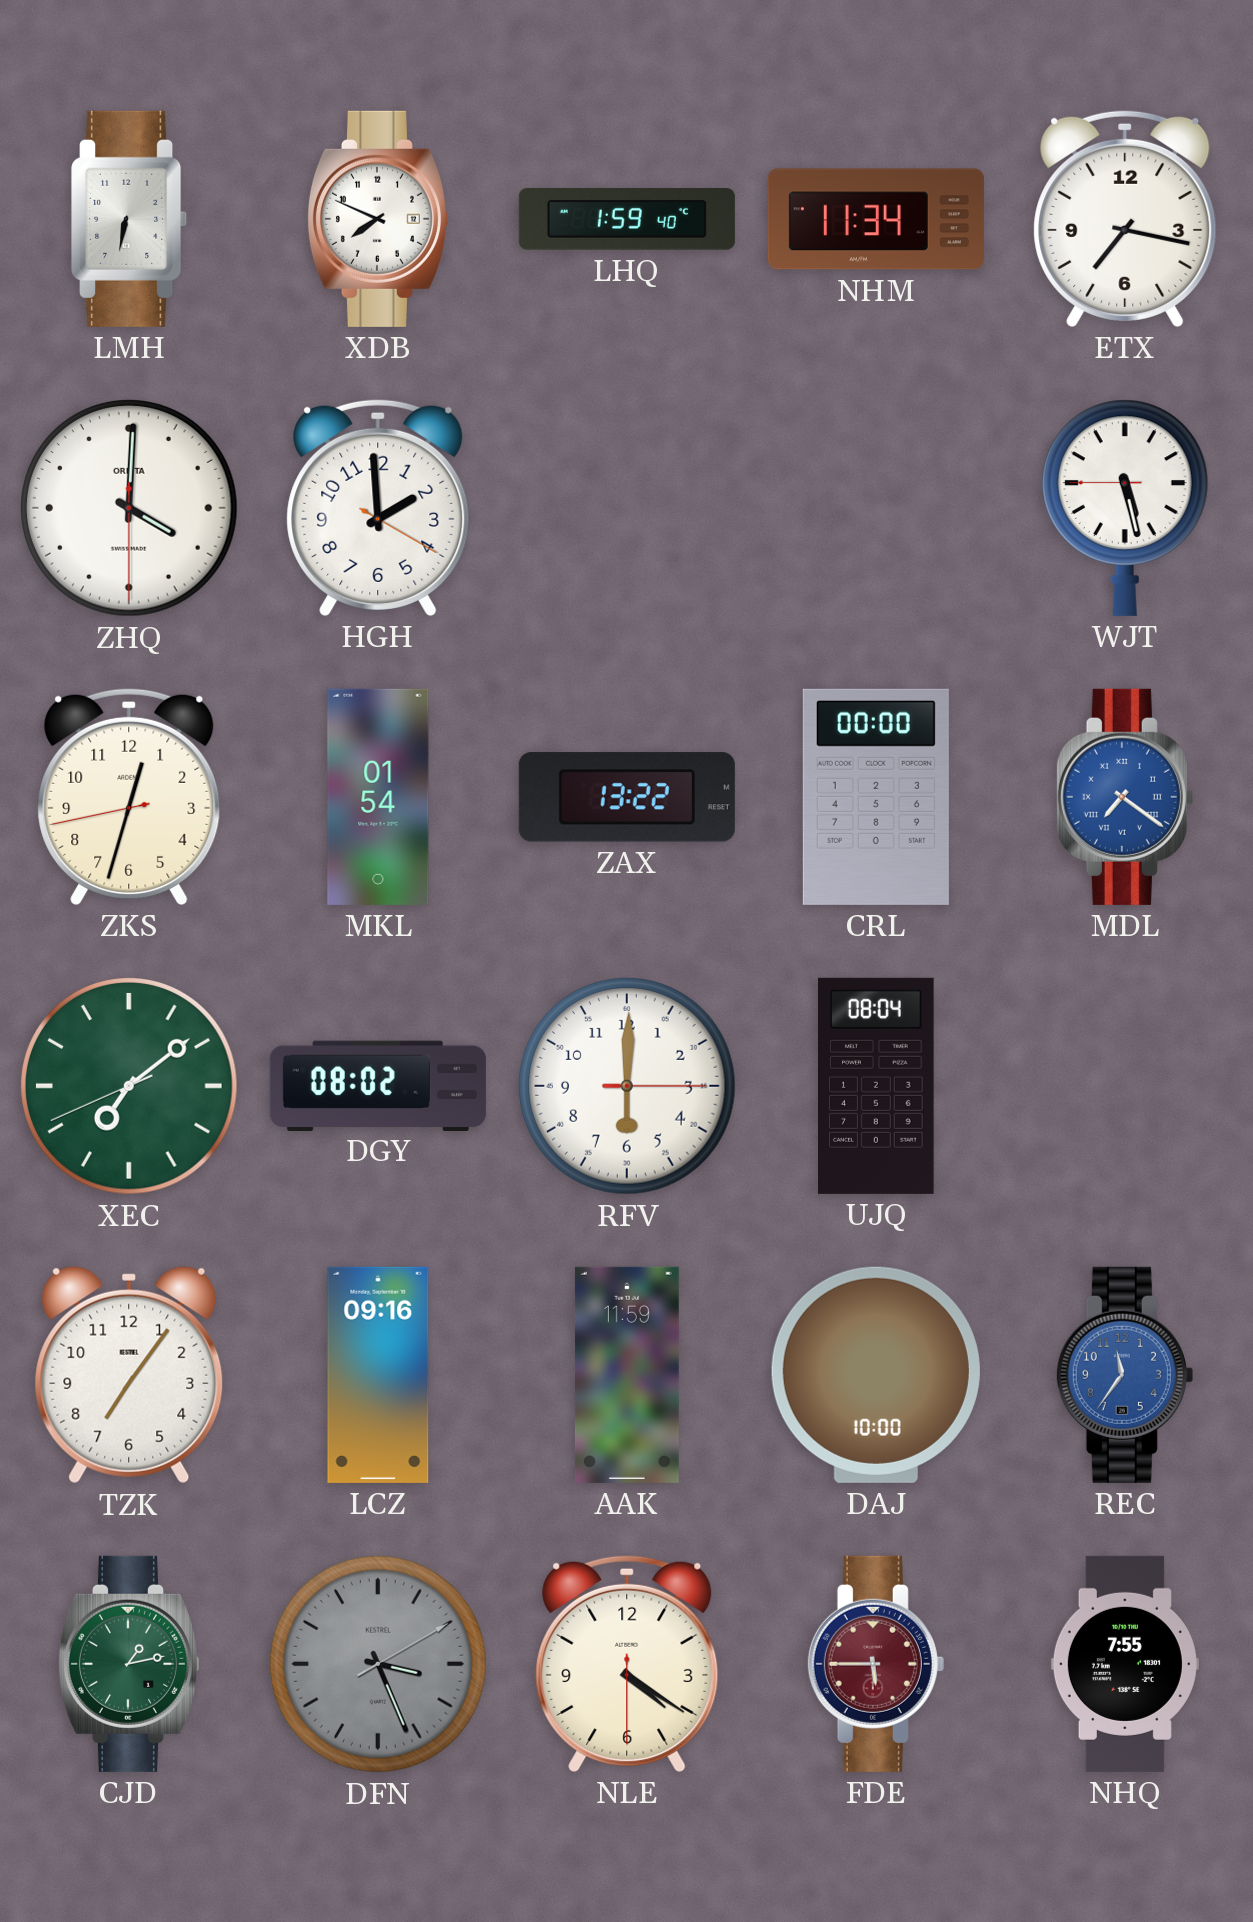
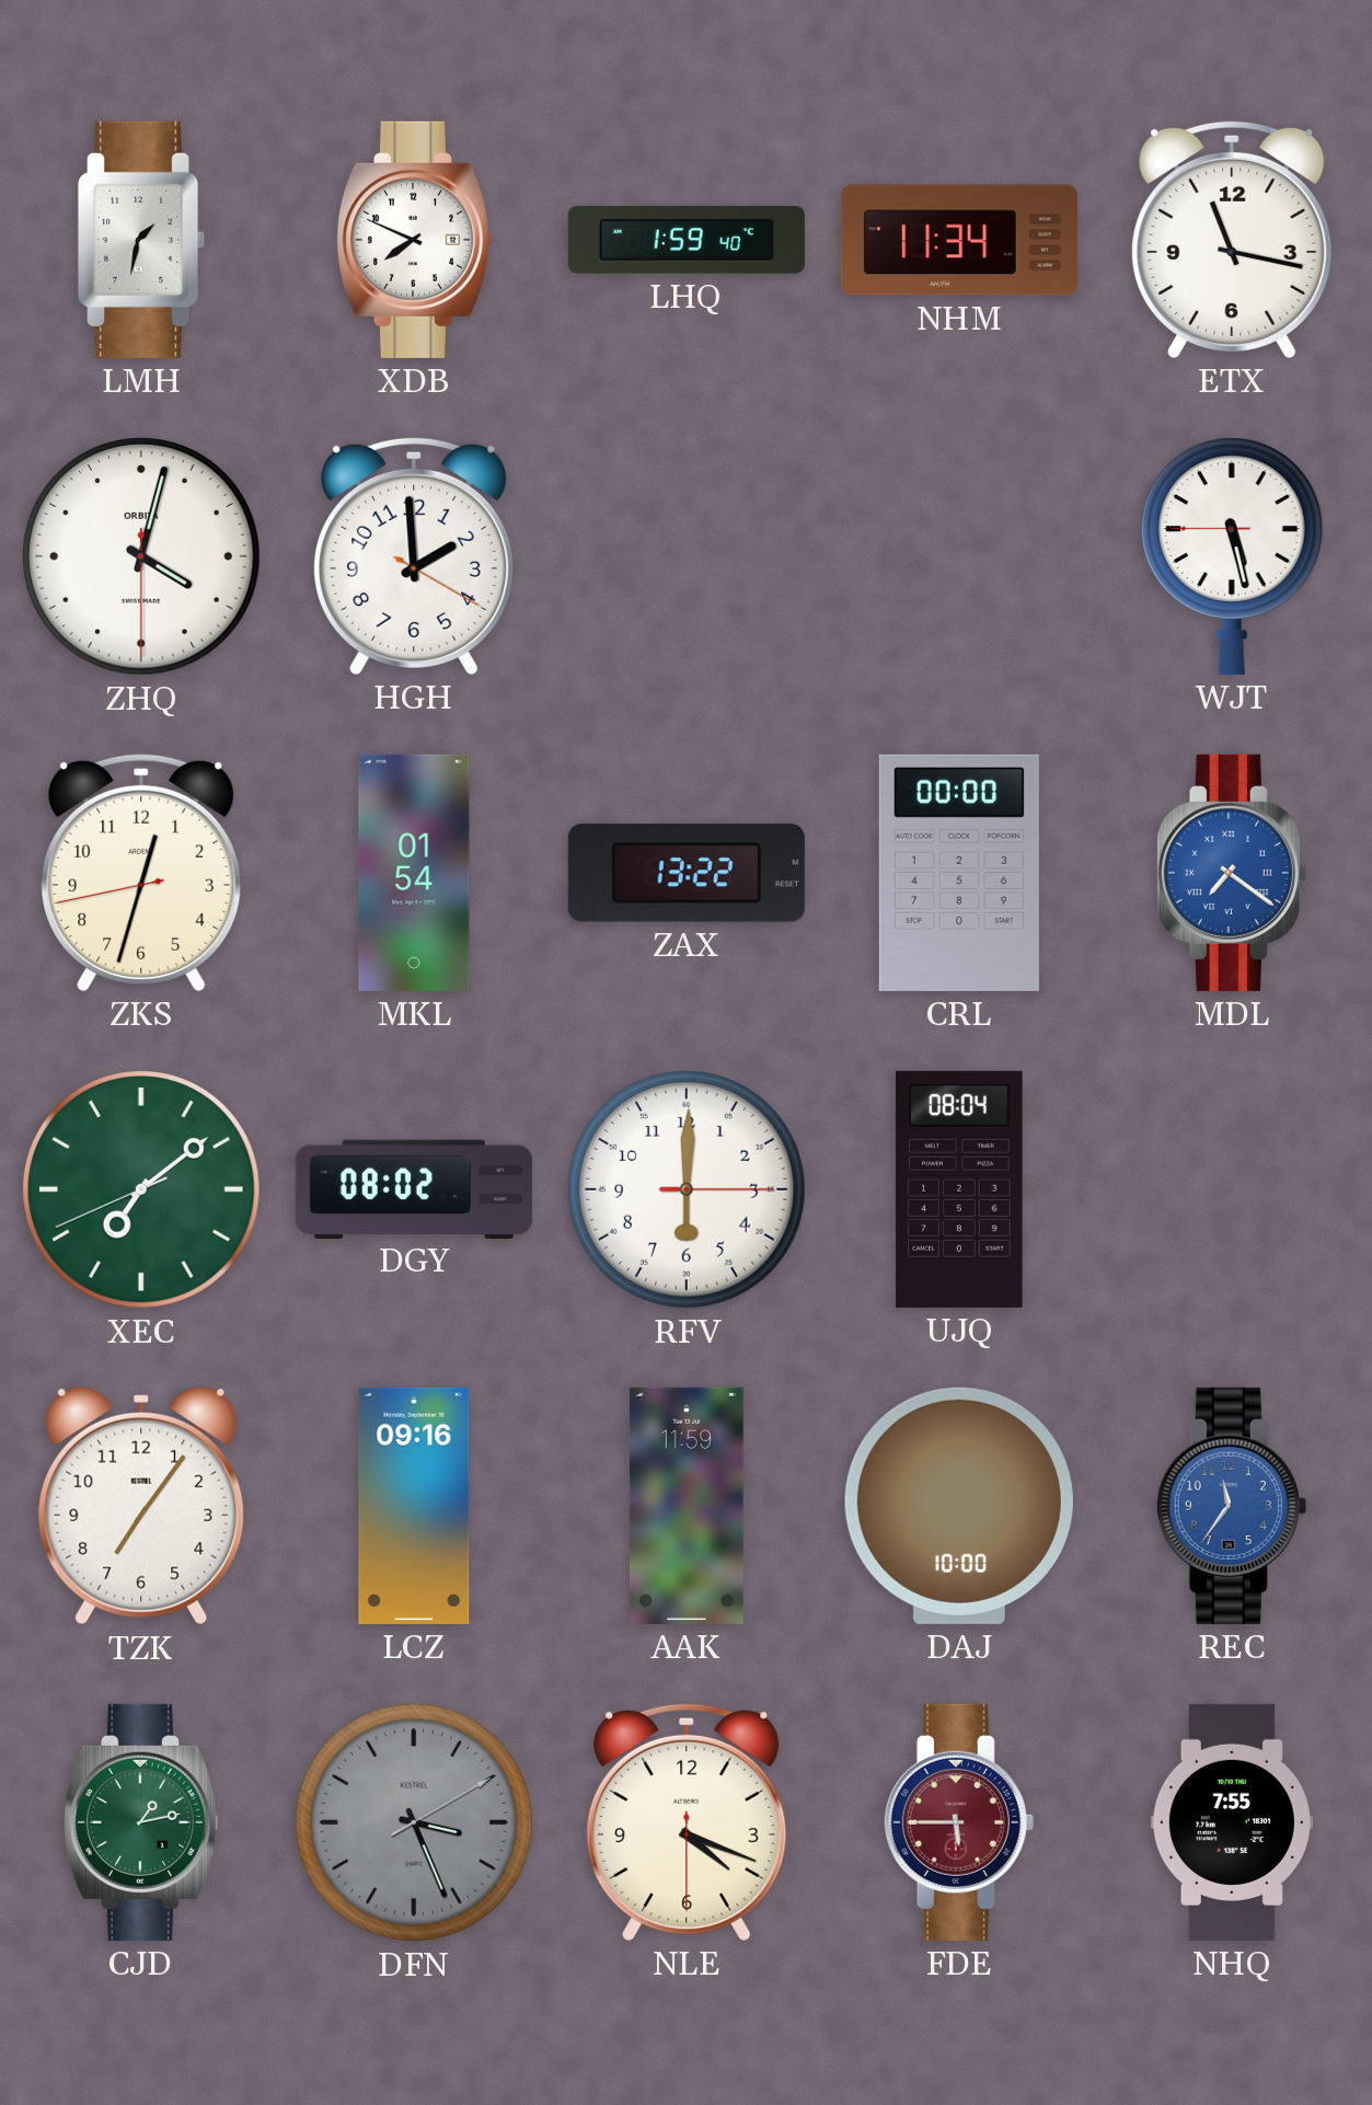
LMH: 6:32 -> 1:32
ETX: 7:17 -> 11:17
ZHQ: 4:00 -> 4:02
NLE: 4:20 -> 4:18
